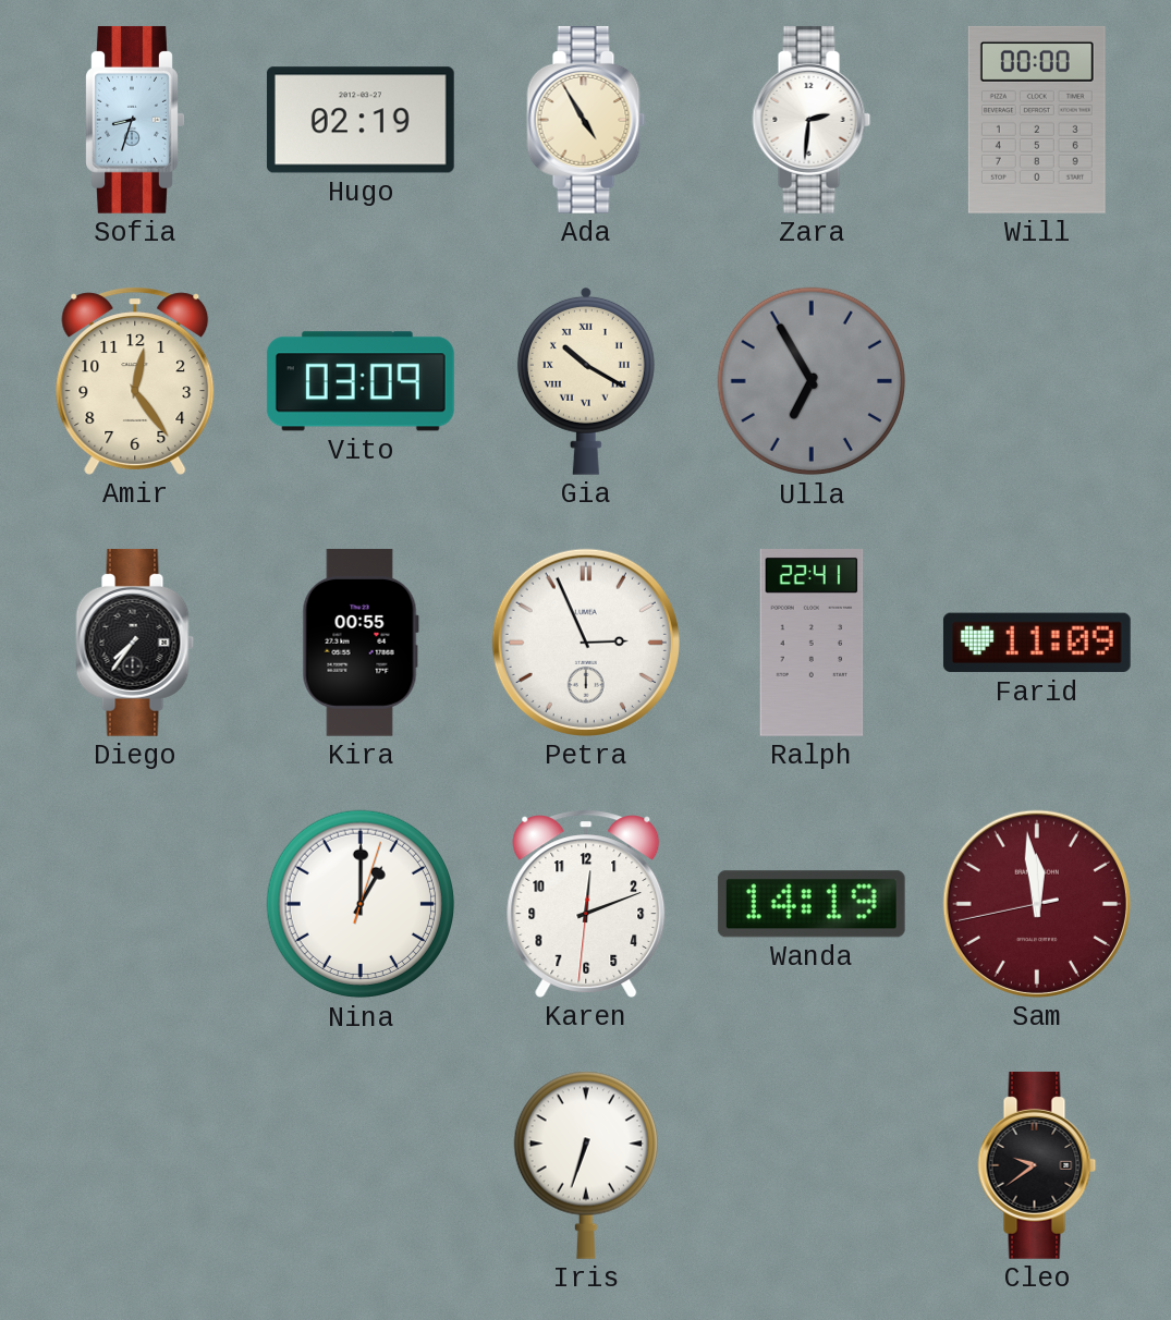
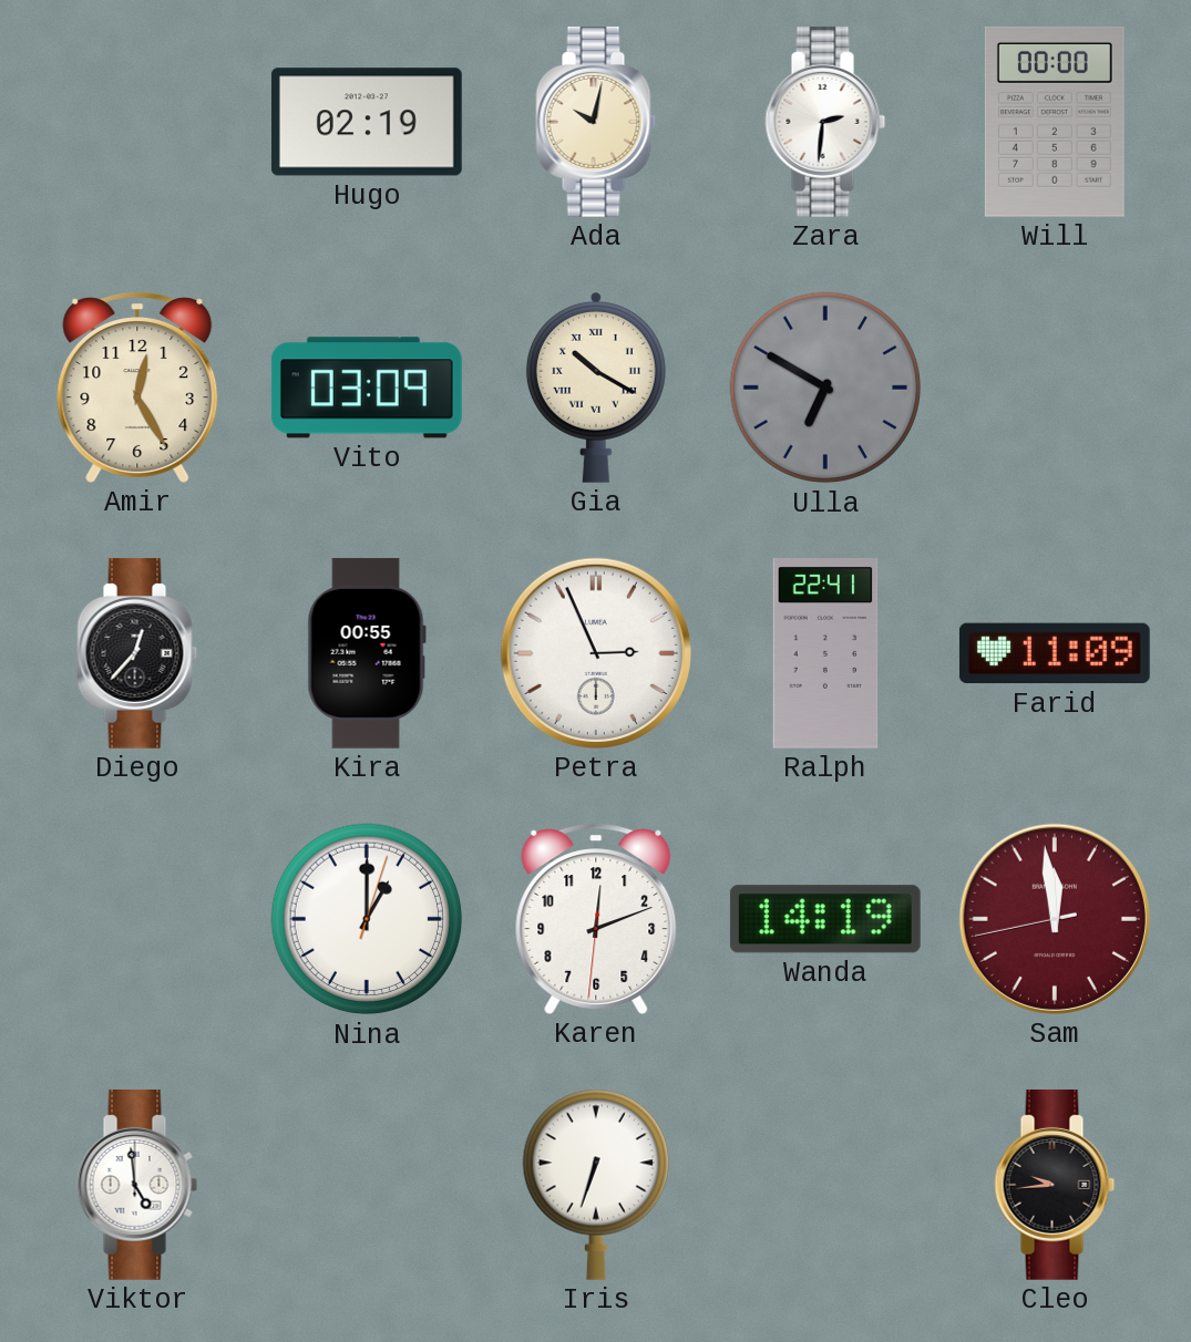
Sofia: 8:33 -> none
Ada: 4:55 -> 10:02
Amir: 12:24 -> 12:25
Ulla: 6:55 -> 6:50
Diego: 7:36 -> 12:37
Viktor: none -> 4:59
Cleo: 9:39 -> 9:44
